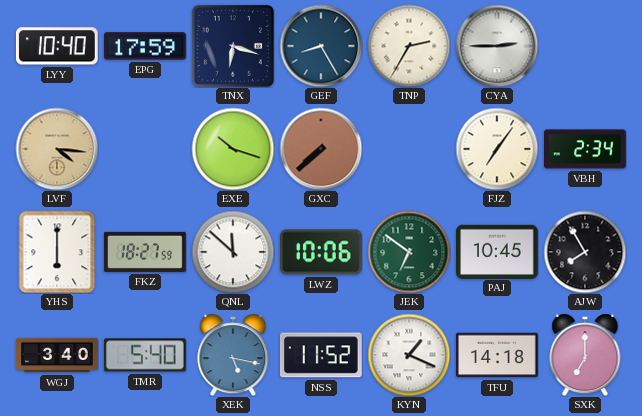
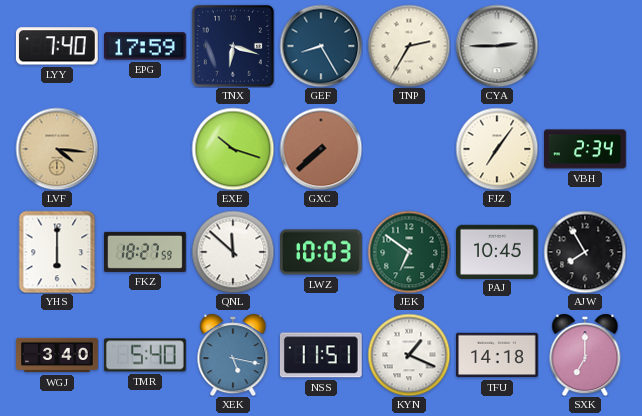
LYY: 10:40 -> 7:40
LWZ: 10:06 -> 10:03
NSS: 11:52 -> 11:51
